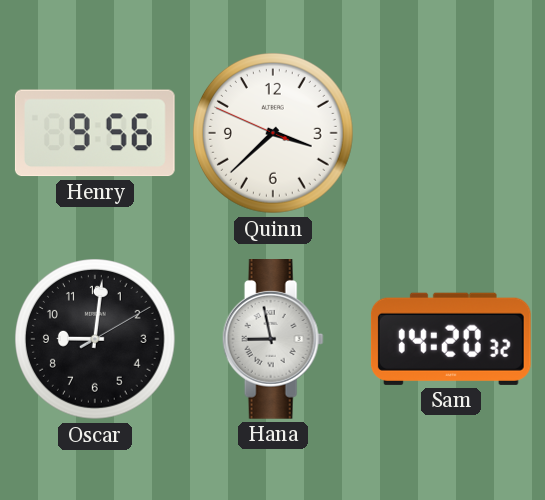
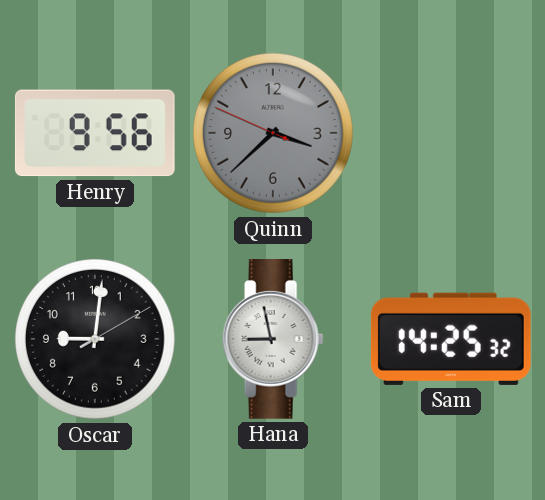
Quinn dial: white -> grey
Sam: 14:20 -> 14:25
